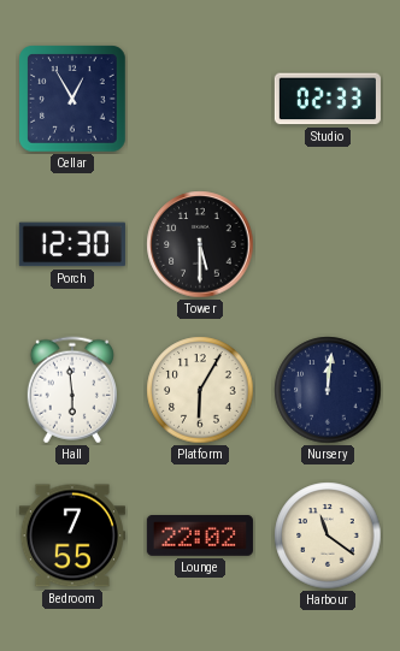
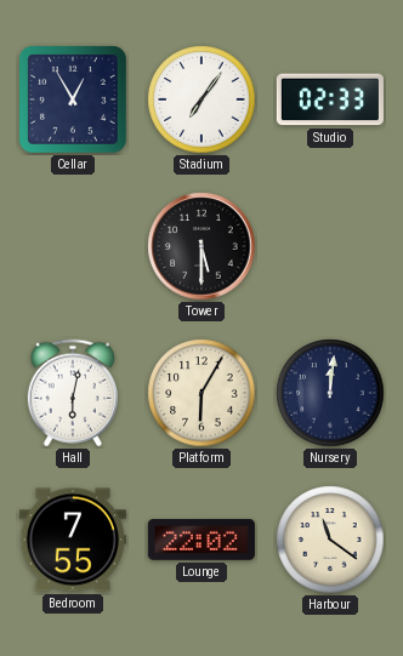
Stadium: none -> 7:06
Porch: 12:30 -> none
Hall: 5:59 -> 6:02
